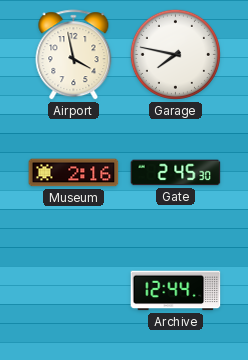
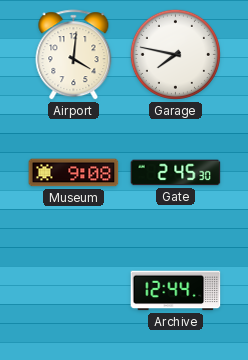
Airport: 3:58 -> 4:01
Museum: 2:16 -> 9:08
